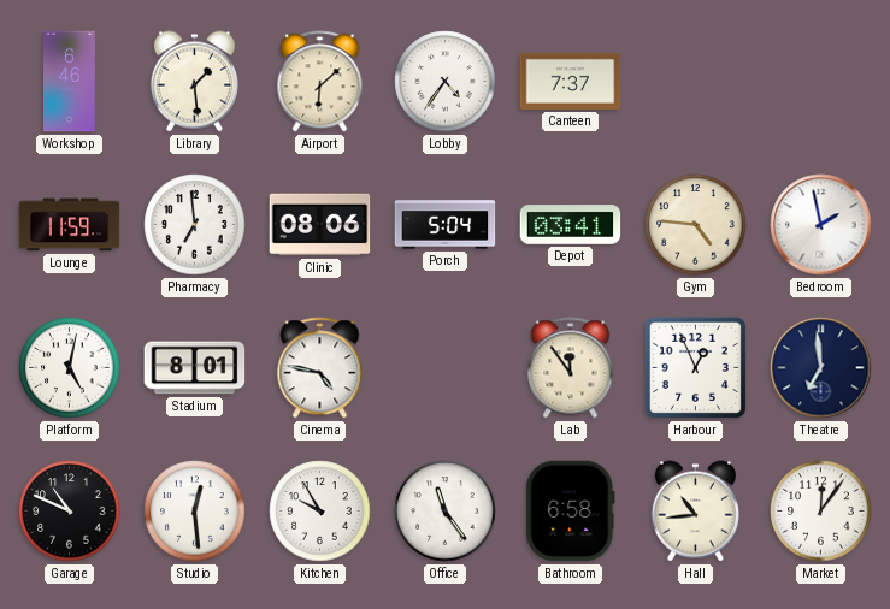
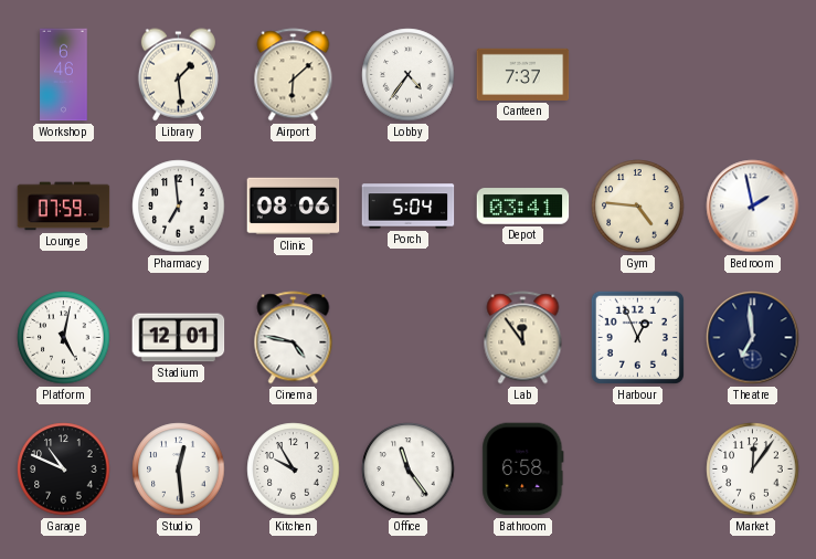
Lounge: 11:59 -> 07:59
Stadium: 8:01 -> 12:01
Hall: 10:44 -> none
